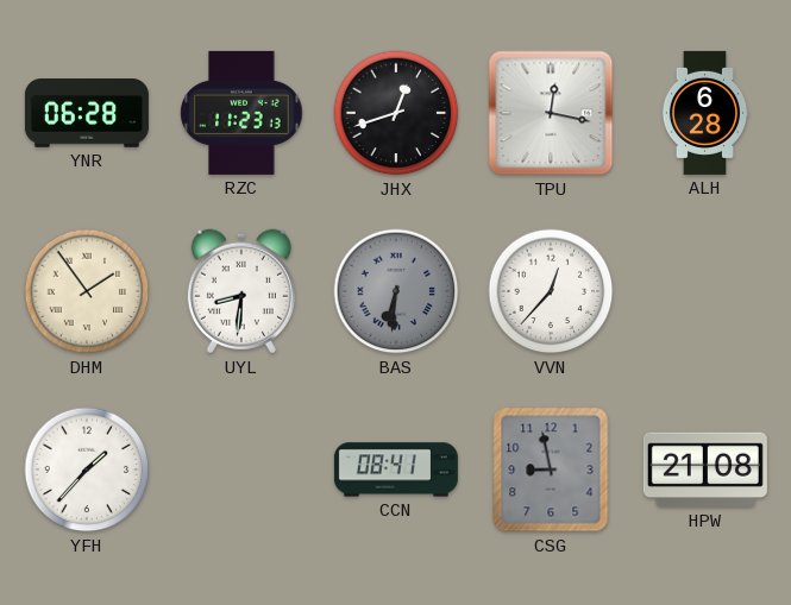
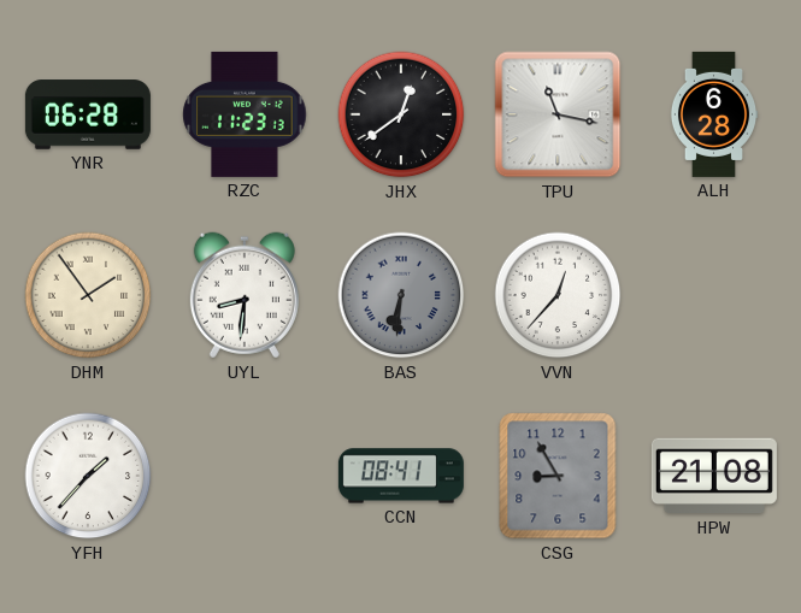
JHX: 12:42 -> 12:39
TPU: 12:17 -> 11:17
CSG: 8:58 -> 8:55
